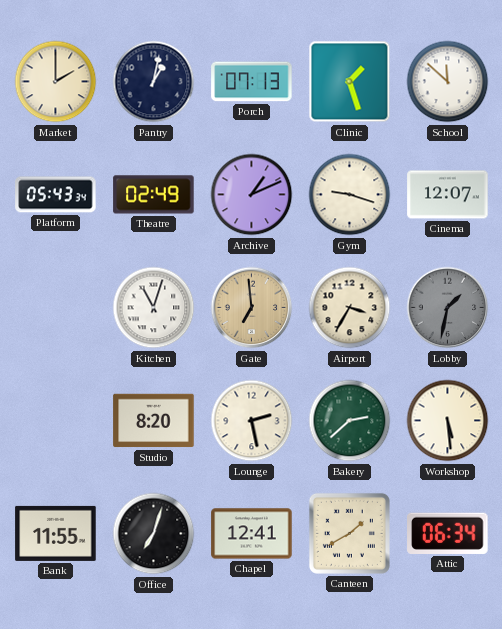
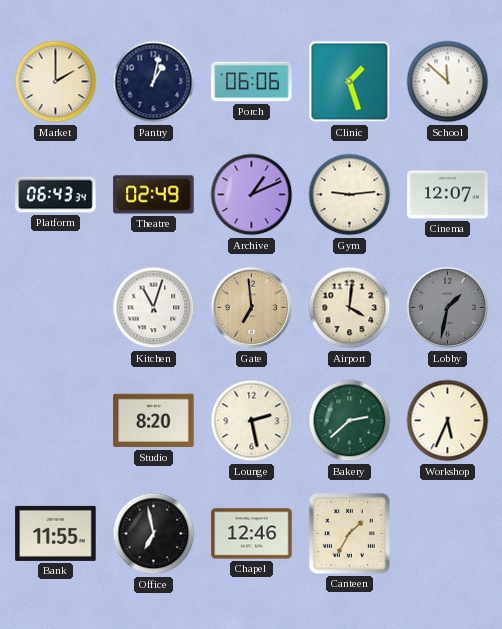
Porch: 07:13 -> 06:06
Platform: 05:43 -> 06:43
Gym: 9:18 -> 9:14
Airport: 3:35 -> 4:01
Workshop: 5:29 -> 5:34
Office: 7:03 -> 6:58
Chapel: 12:41 -> 12:46
Canteen: 1:40 -> 1:35
Attic: 06:34 -> none
